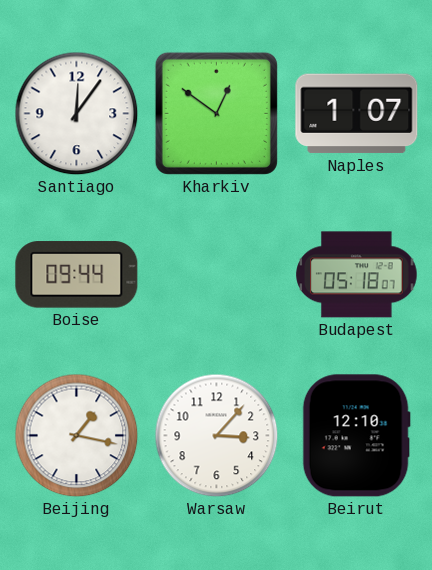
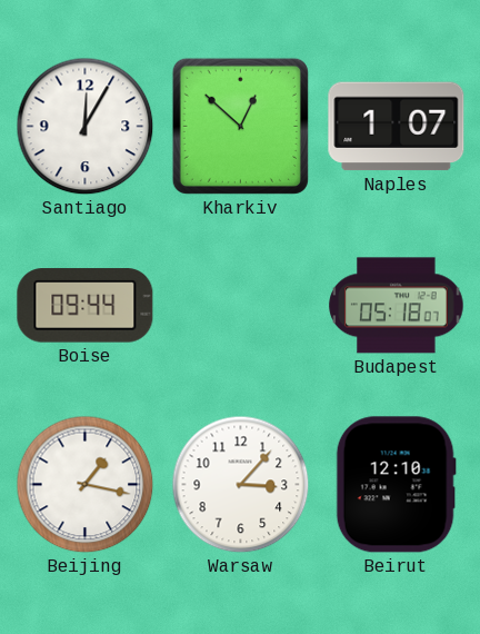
Santiago: 12:06 -> 12:05
Kharkiv: 12:51 -> 12:52
